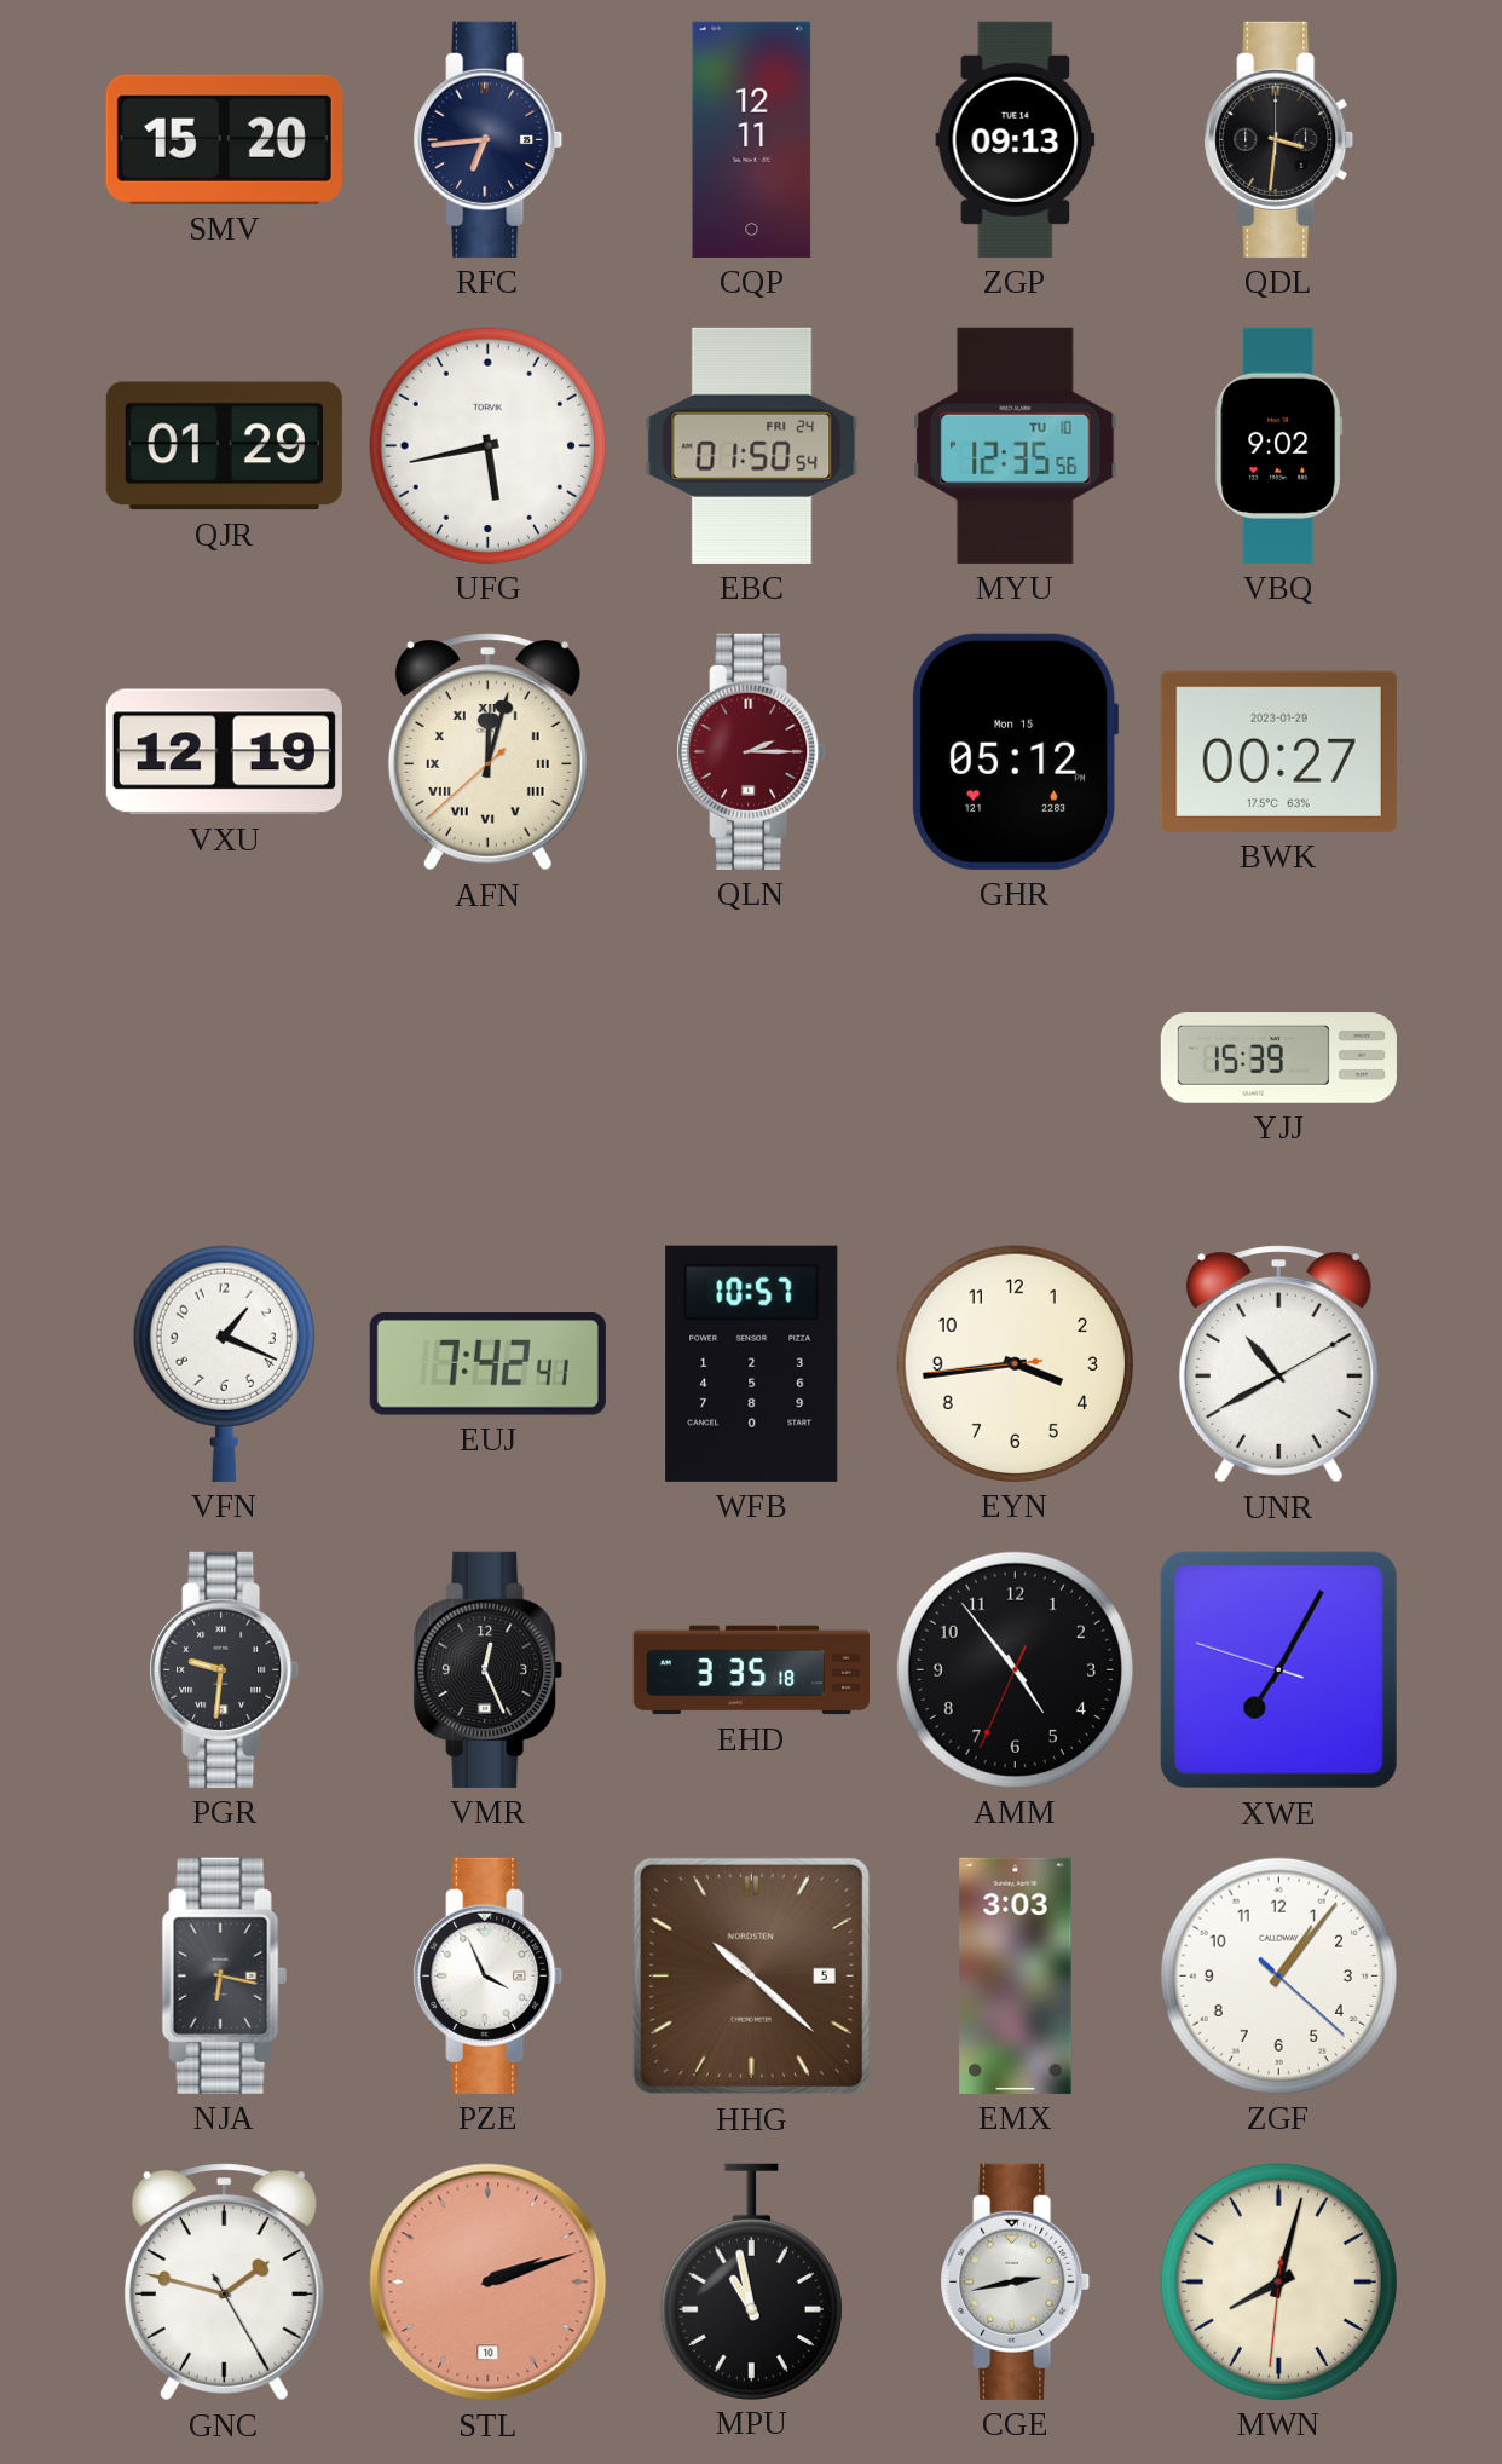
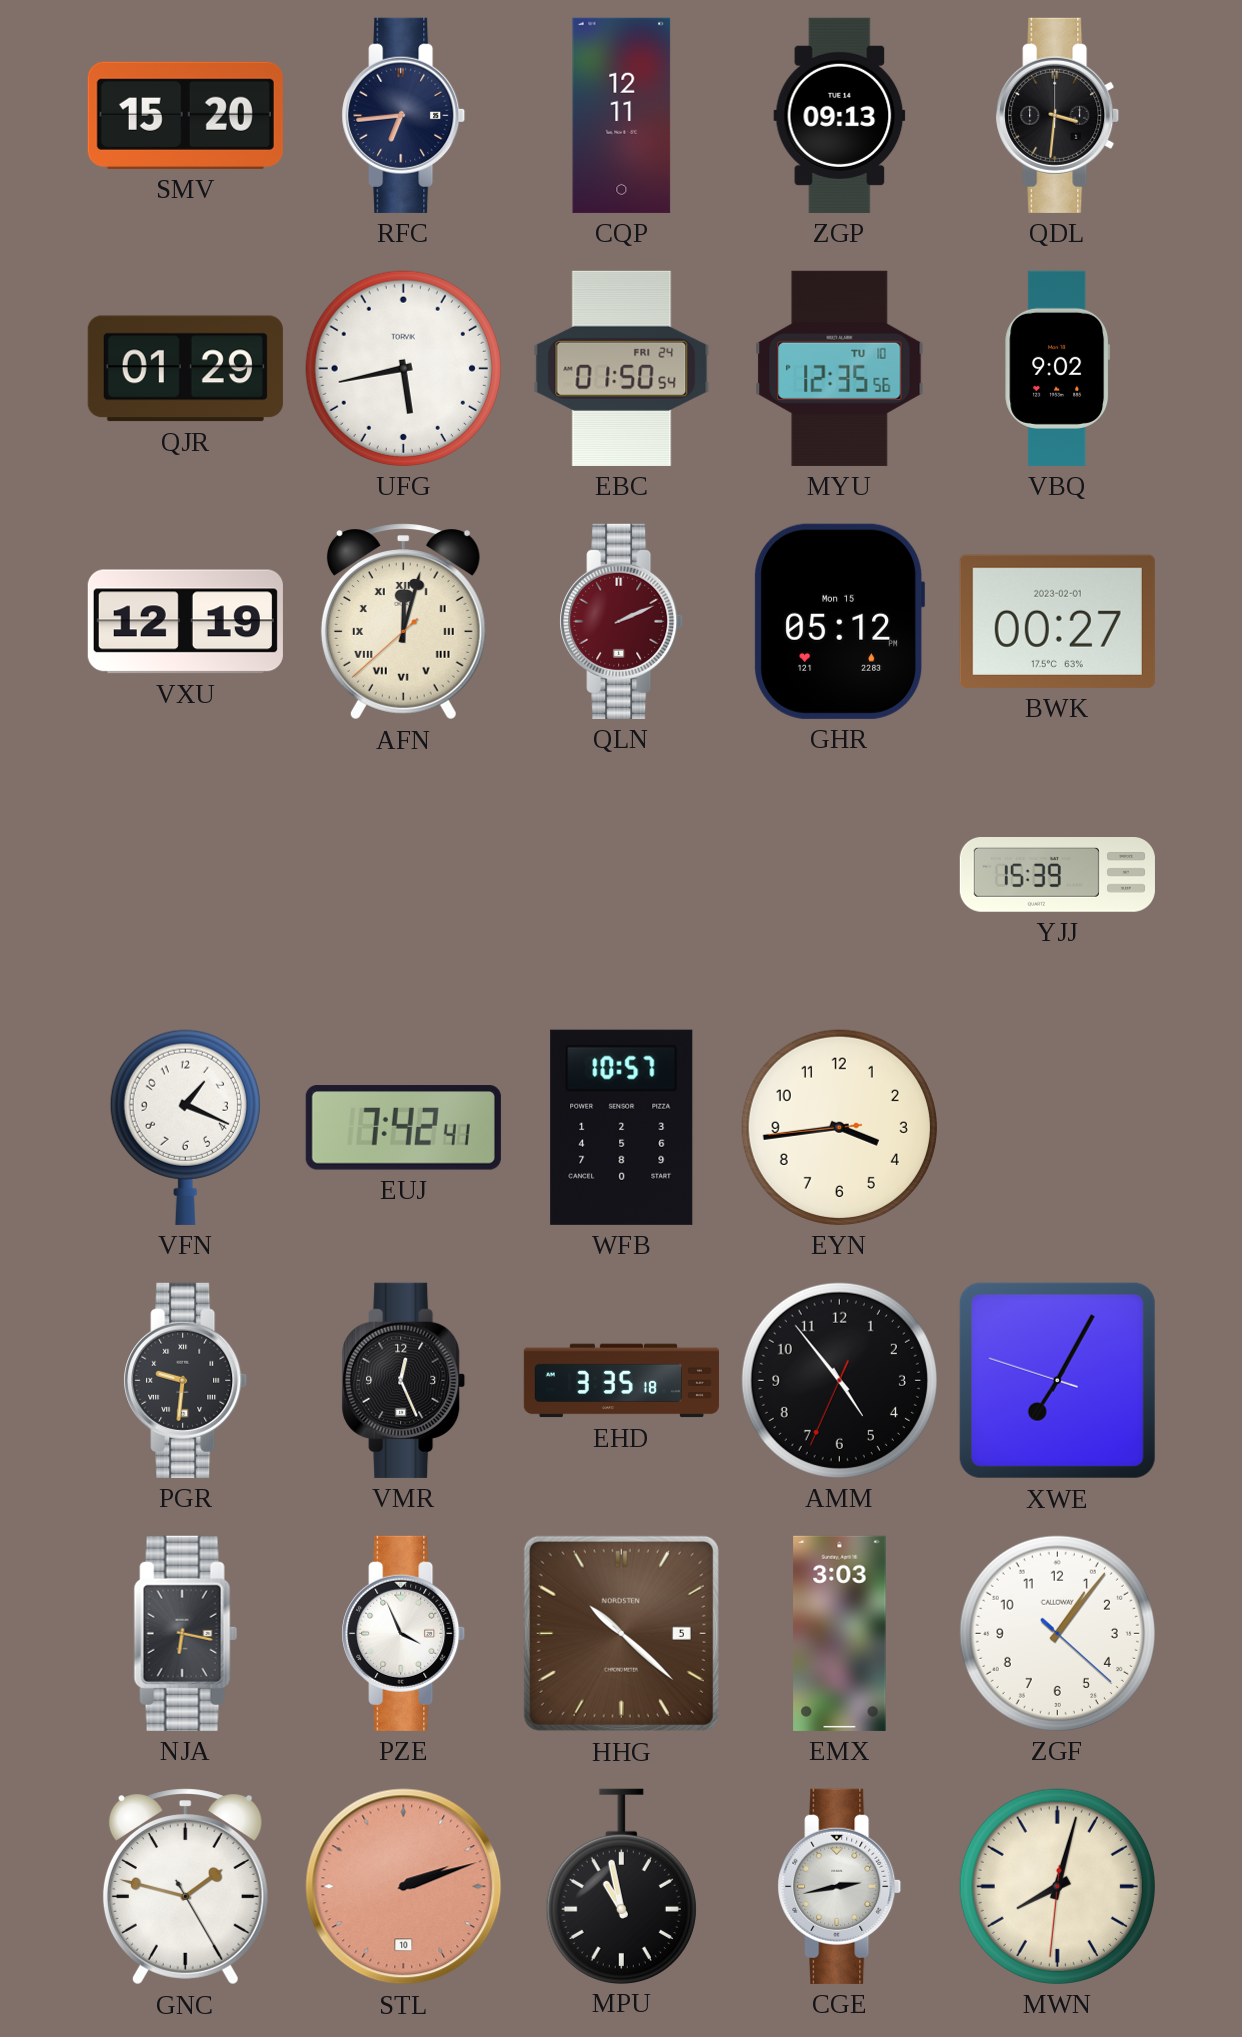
QLN: 2:15 -> 2:11
BWK date: 2023-01-29 -> 2023-02-01
UNR: 10:40 -> none
